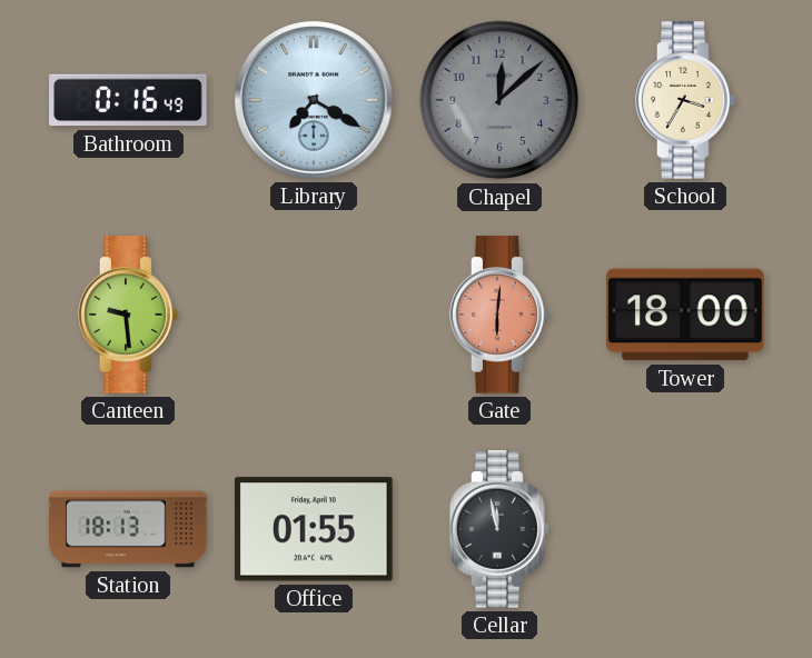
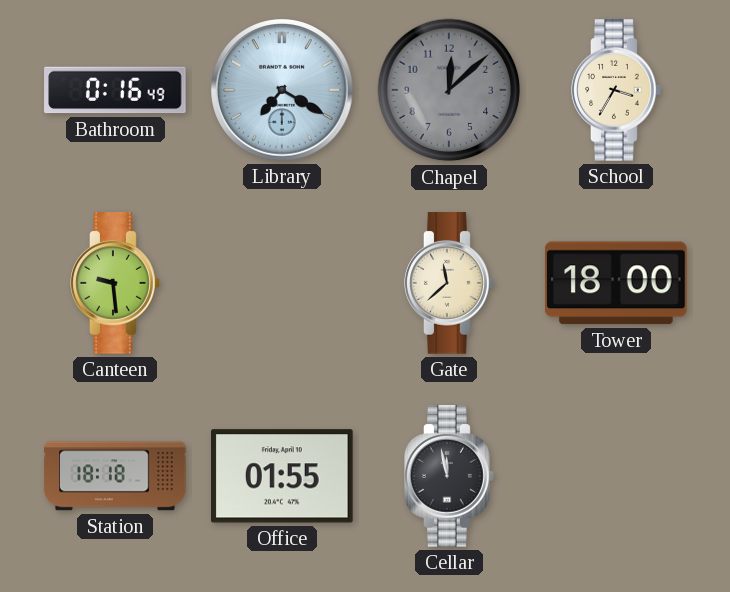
Gate: 6:01 -> 11:38
Gate dial: salmon -> cream
Station: 18:13 -> 18:18
